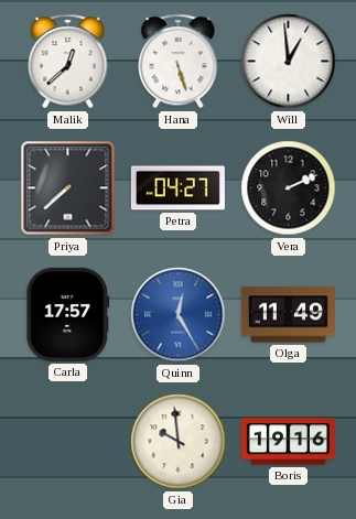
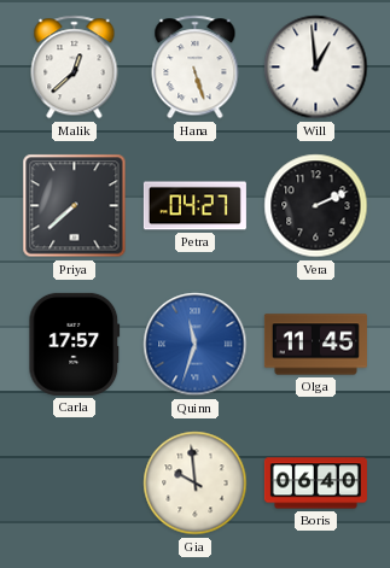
Quinn: 12:25 -> 11:33
Olga: 11:49 -> 11:45
Boris: 19:16 -> 06:40
